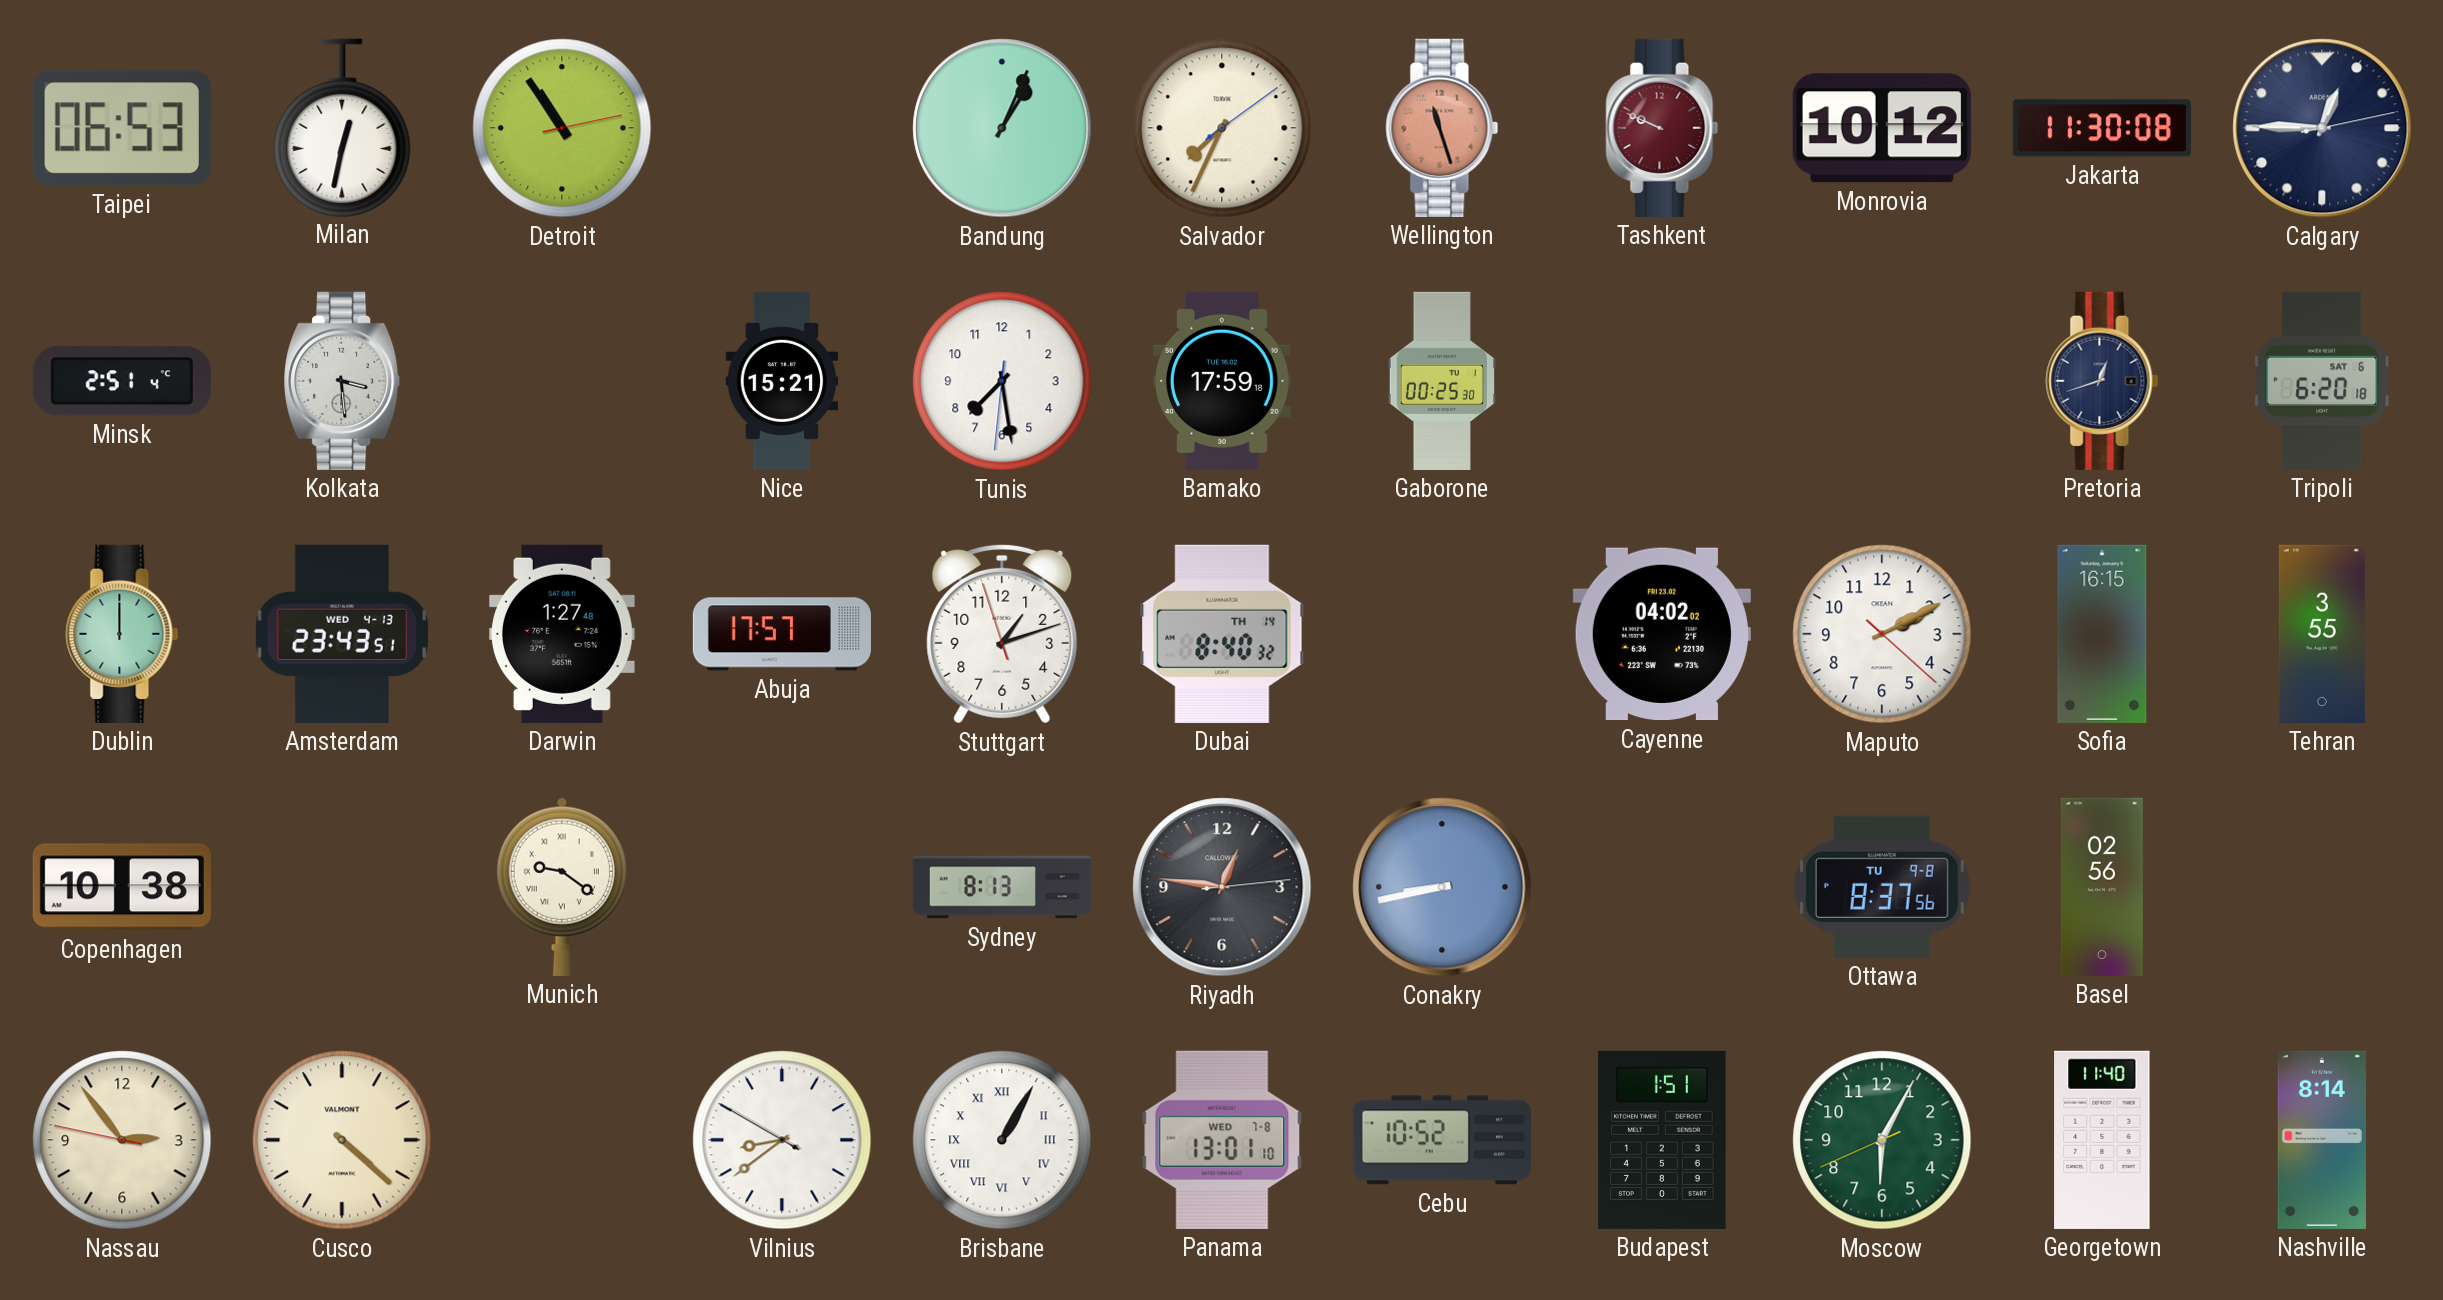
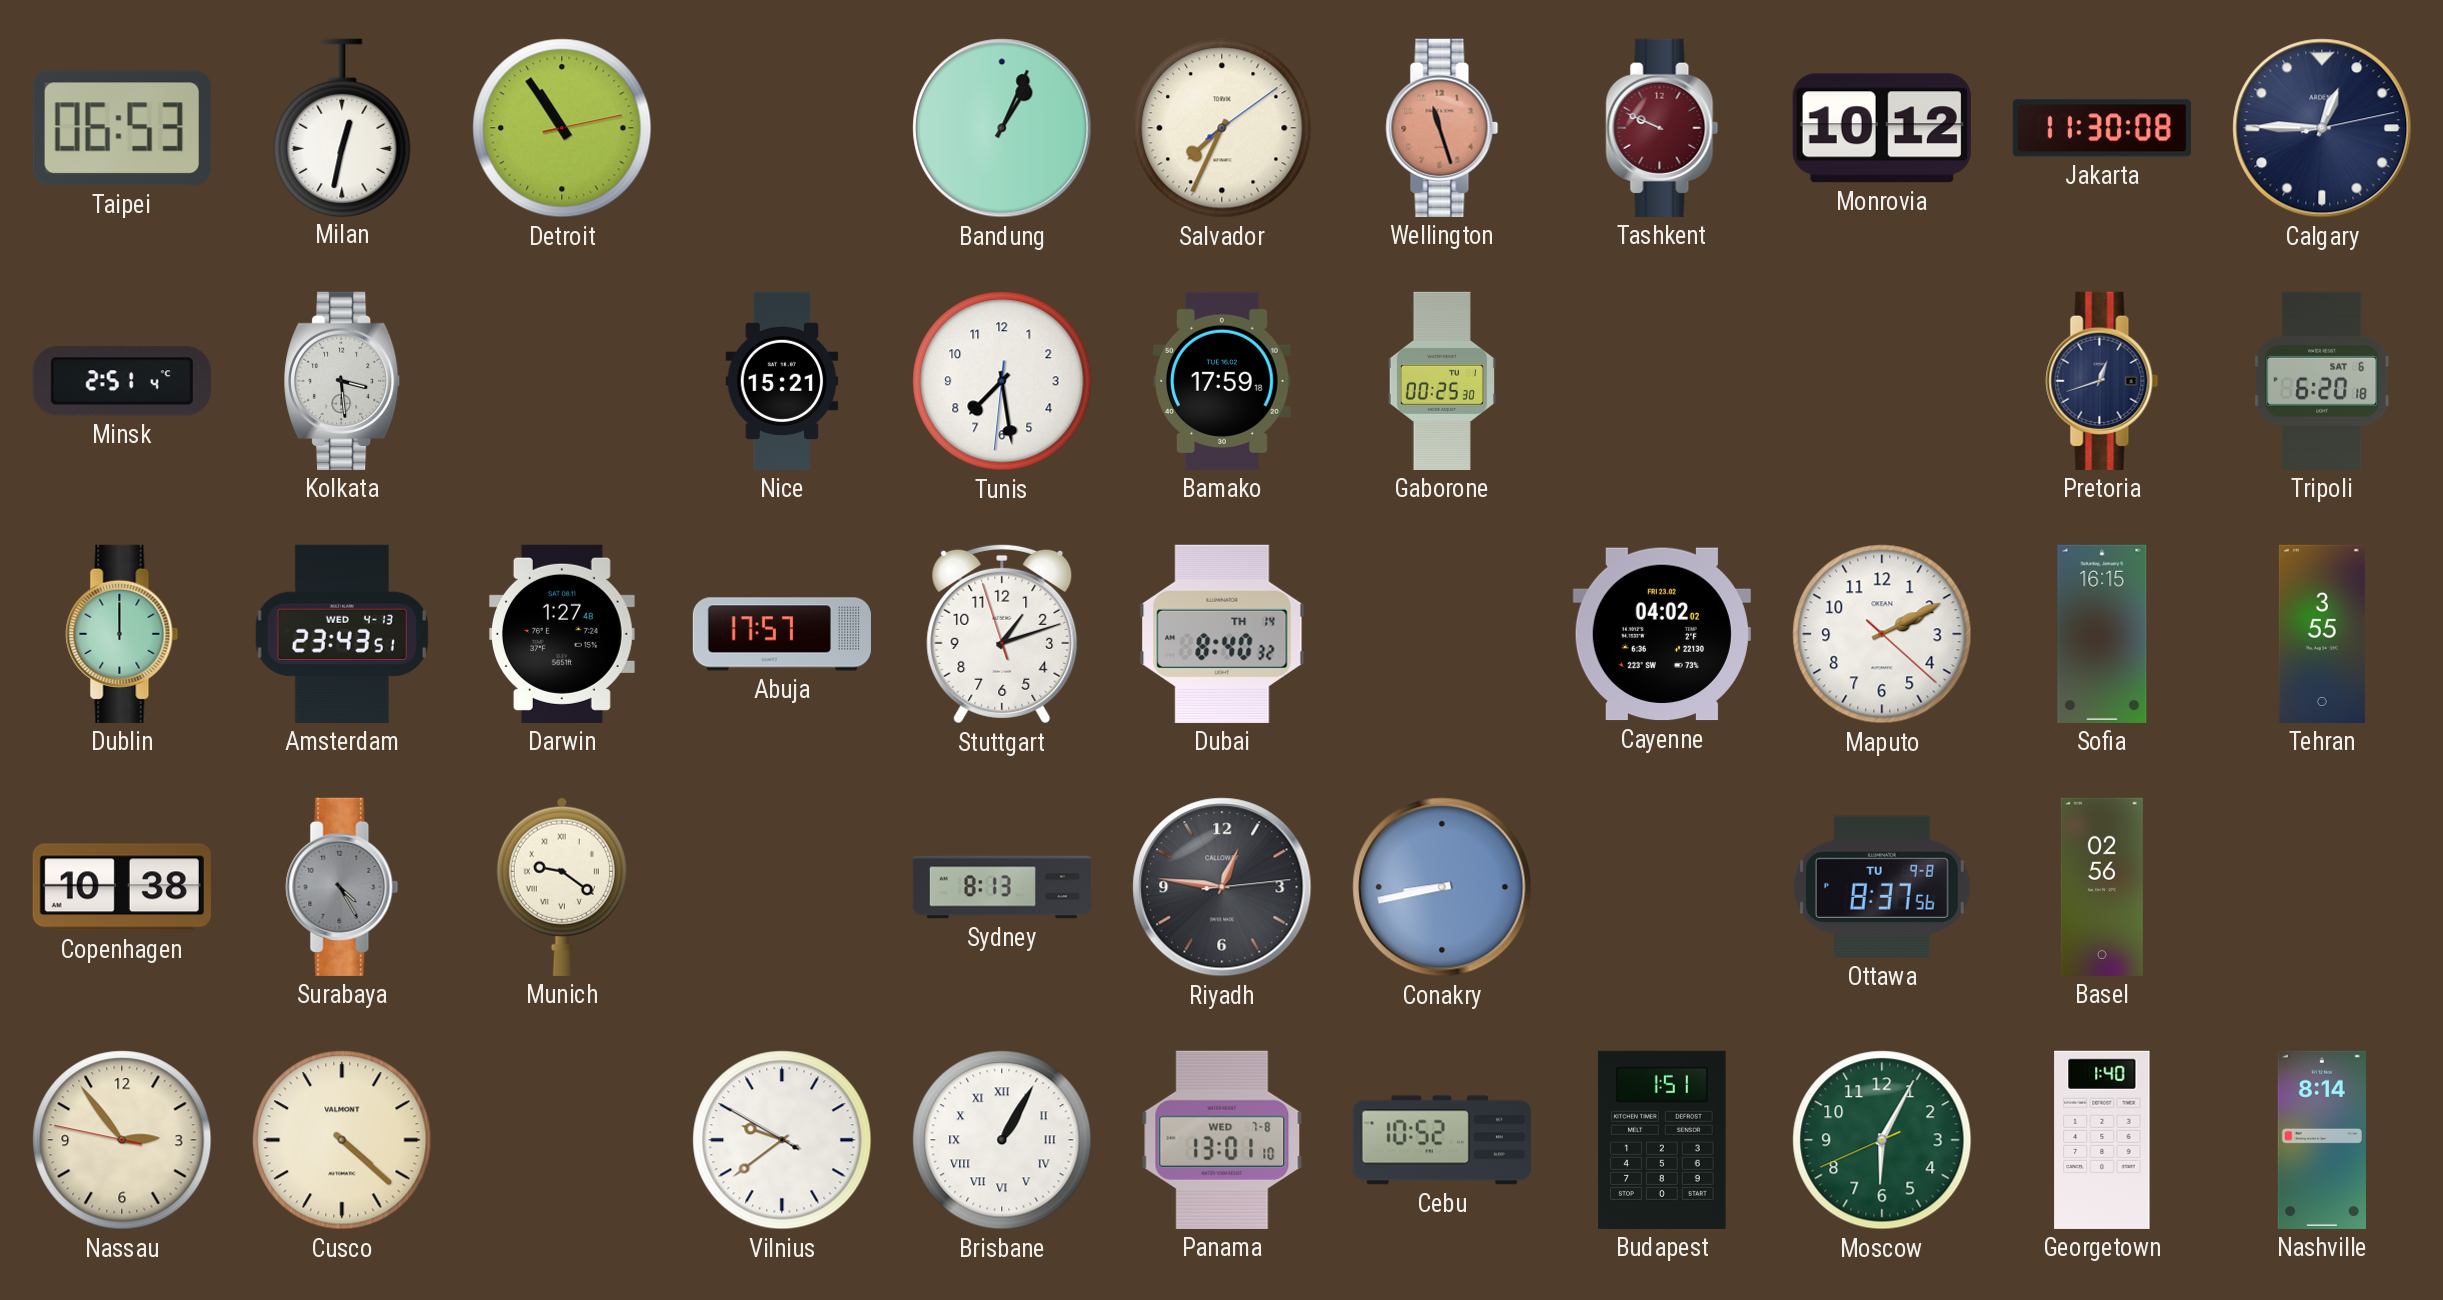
Surabaya: none -> 4:25
Vilnius: 8:38 -> 9:38
Georgetown: 11:40 -> 1:40
